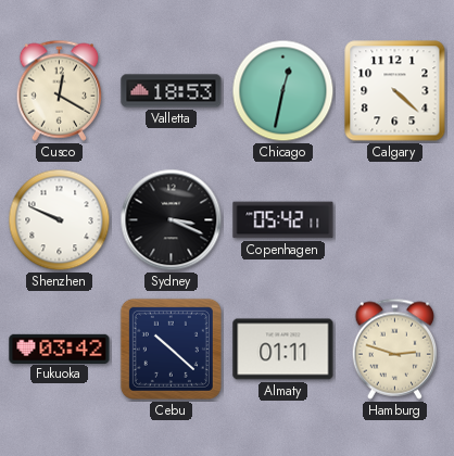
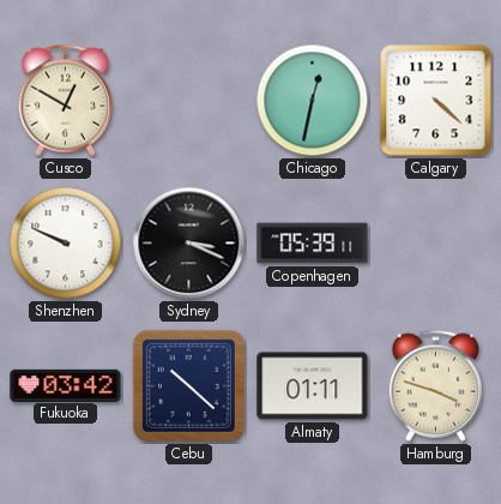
Cusco: 12:20 -> 12:50
Valletta: 18:53 -> none
Copenhagen: 05:42 -> 05:39
Hamburg: 2:48 -> 3:48
